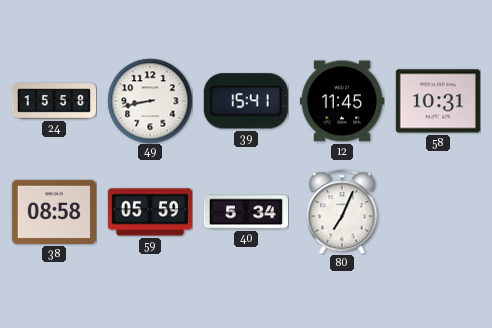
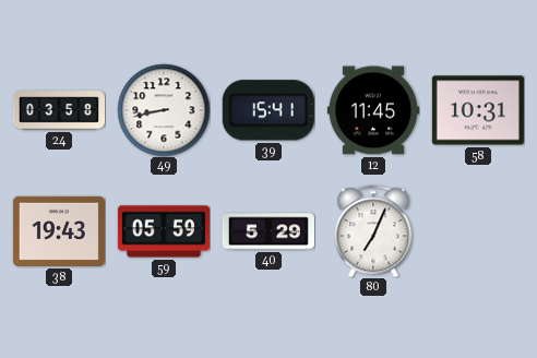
24: 15:58 -> 03:58
38: 08:58 -> 19:43
40: 5:34 -> 5:29
